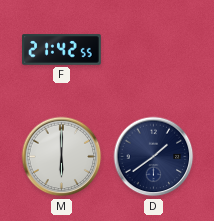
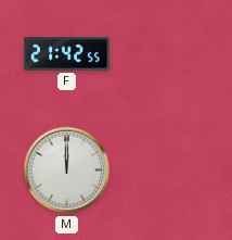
M: 6:00 -> 12:00
D: 1:39 -> none
